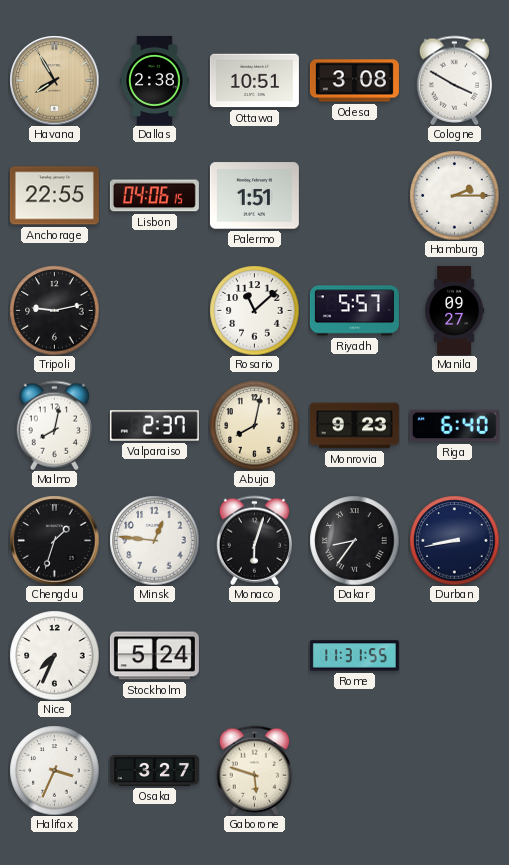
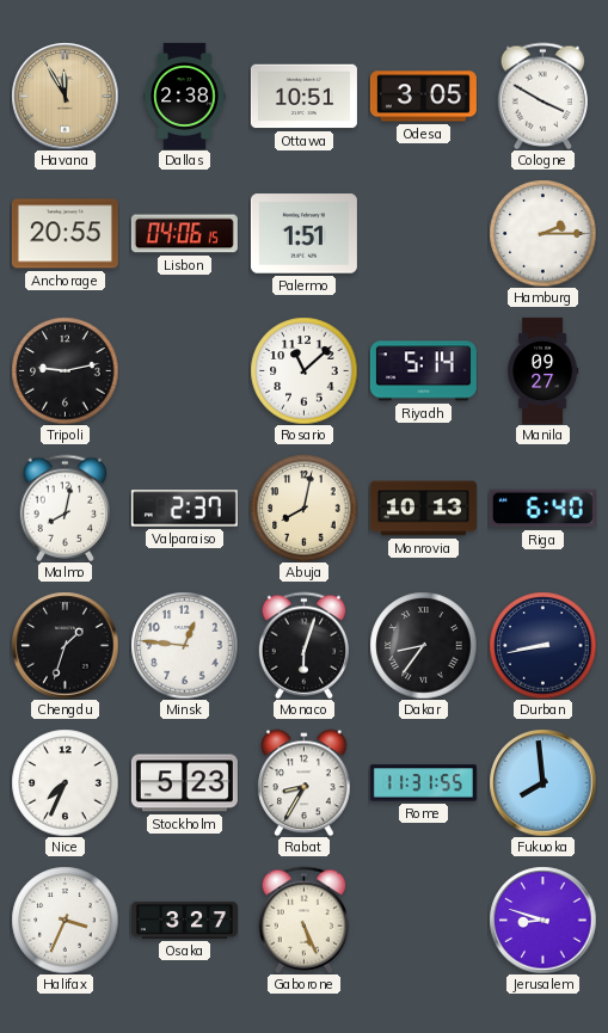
Havana: 7:55 -> 11:55
Odesa: 3:08 -> 3:05
Anchorage: 22:55 -> 20:55
Riyadh: 5:57 -> 5:14
Monrovia: 9:23 -> 10:13
Stockholm: 5:24 -> 5:23
Rabat: none -> 8:35
Fukuoka: none -> 7:59
Gaborone: 5:48 -> 5:26
Jerusalem: none -> 8:48
